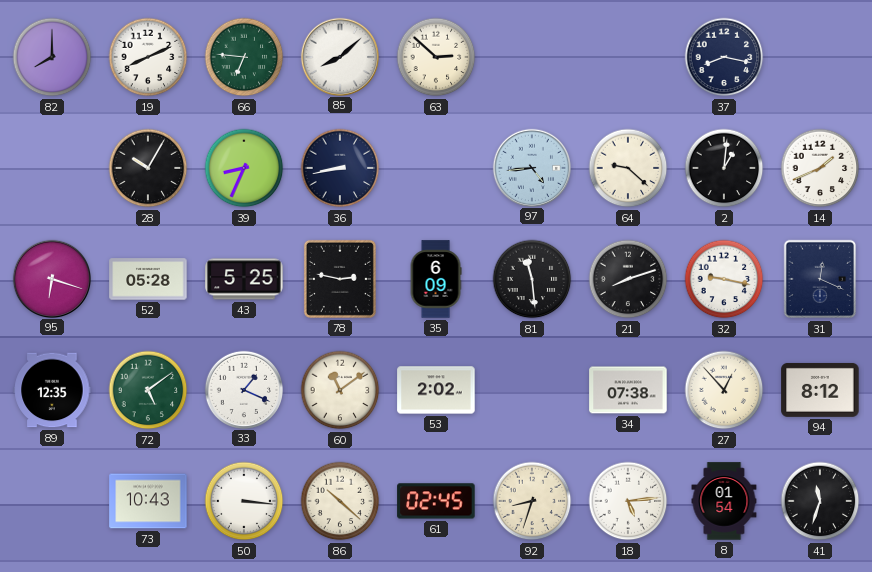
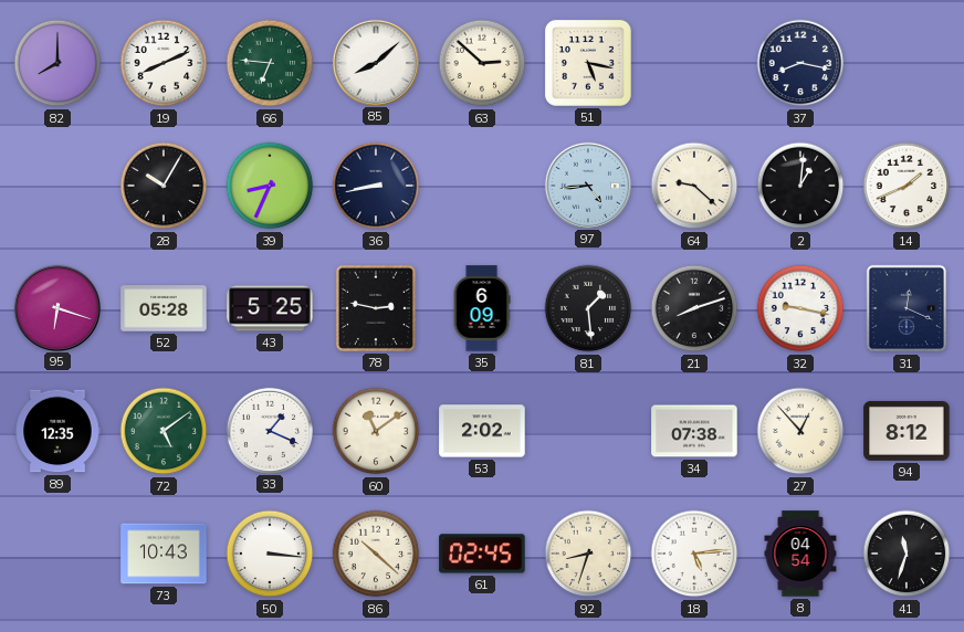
51: none -> 5:17
81: 11:29 -> 1:29
8: 01:54 -> 04:54
